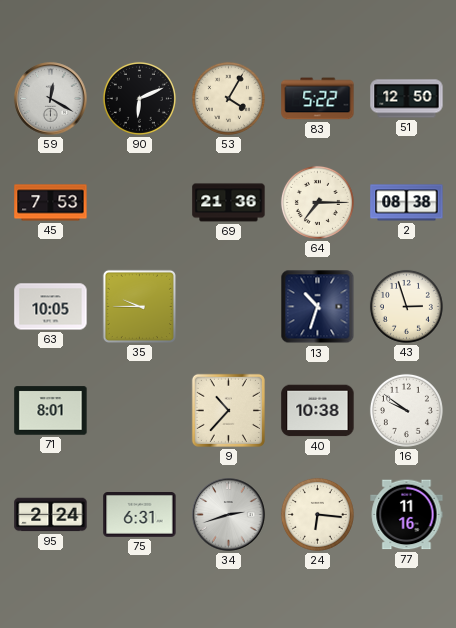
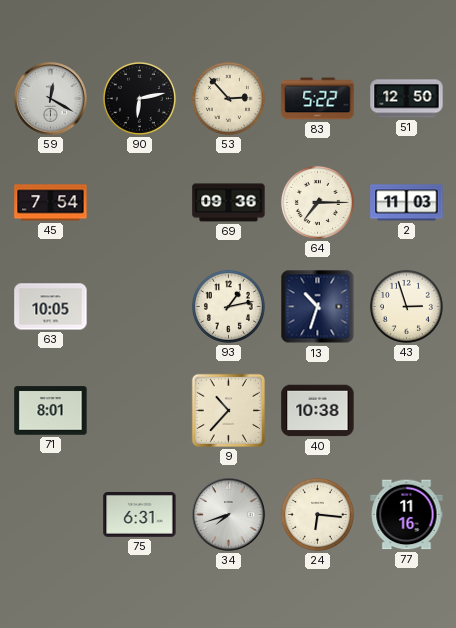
90: 6:11 -> 6:13
53: 4:05 -> 2:53
45: 7:53 -> 7:54
69: 21:36 -> 09:36
2: 08:38 -> 11:03
35: 9:45 -> none
93: none -> 1:13
16: 9:51 -> none
95: 2:24 -> none
34: 2:42 -> 7:42
